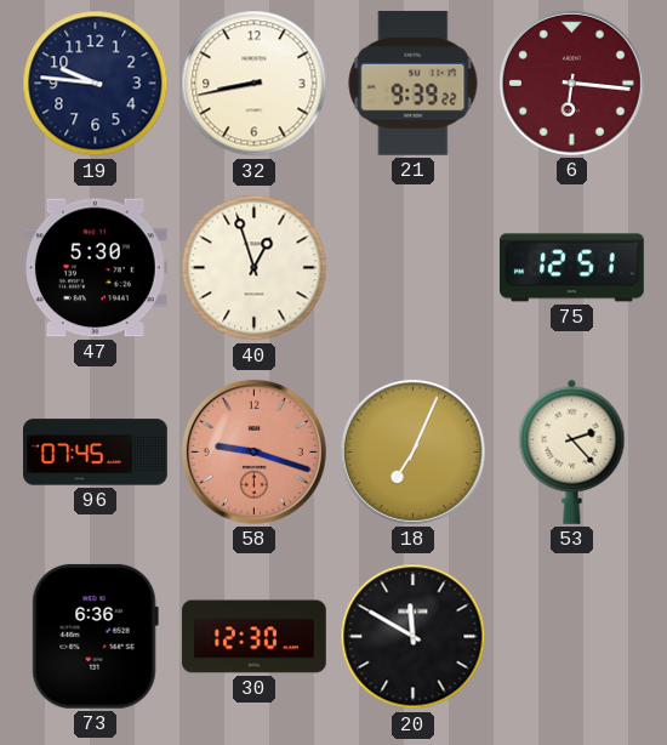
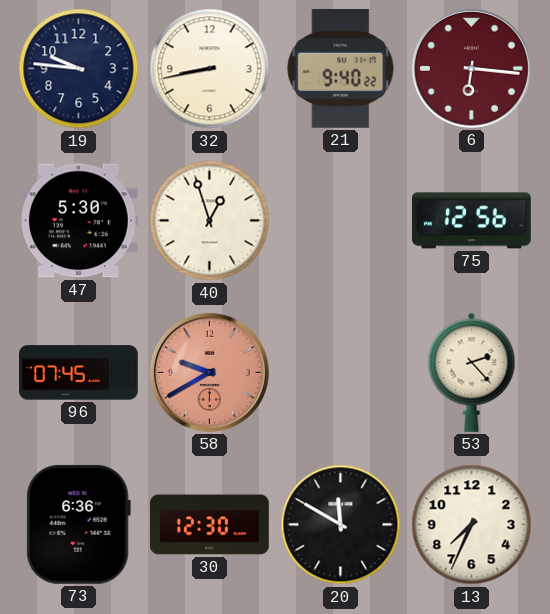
21: 9:39 -> 9:40
75: 12:51 -> 12:56
58: 9:18 -> 9:40
18: 7:04 -> none
13: none -> 7:34
